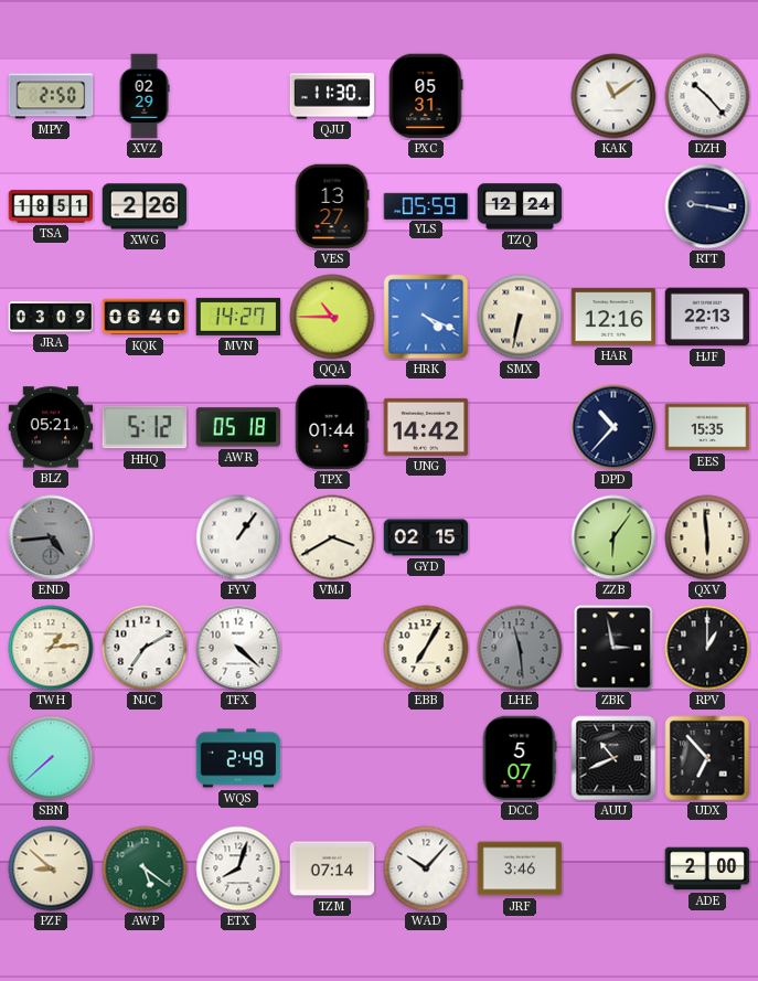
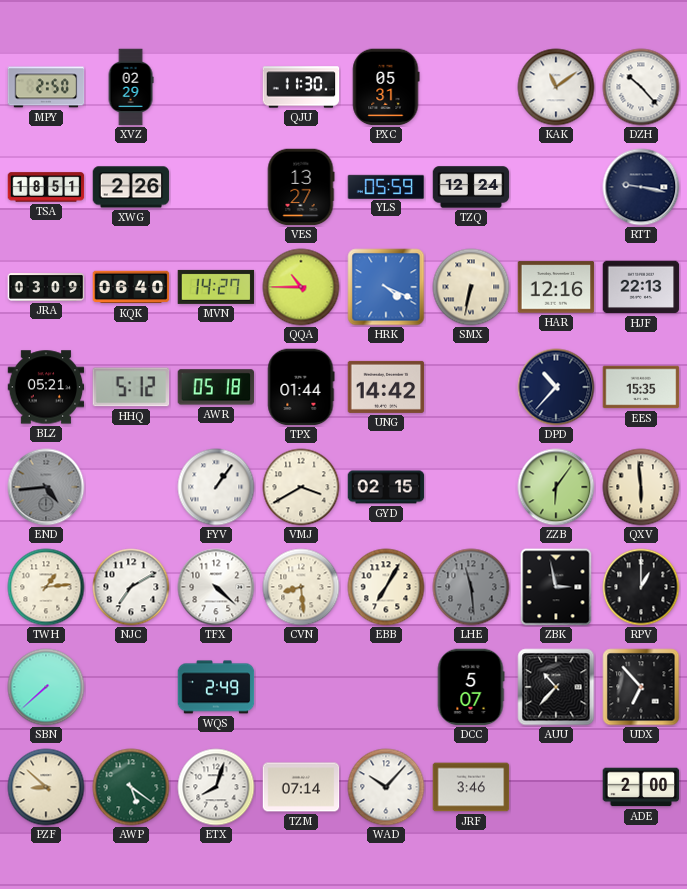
CVN: none -> 8:29
AUU: 10:41 -> 10:37
